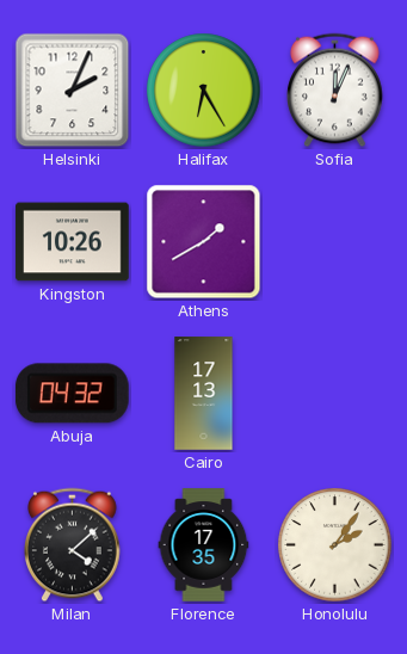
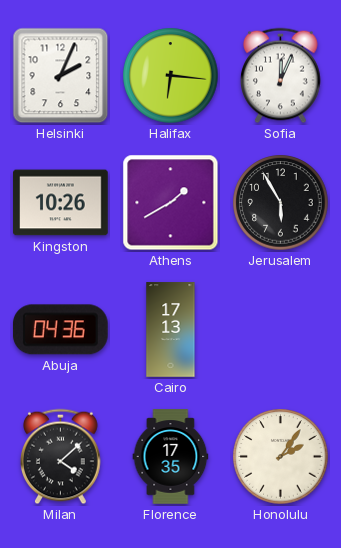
Halifax: 6:25 -> 6:16
Jerusalem: none -> 5:55
Abuja: 04:32 -> 04:36
